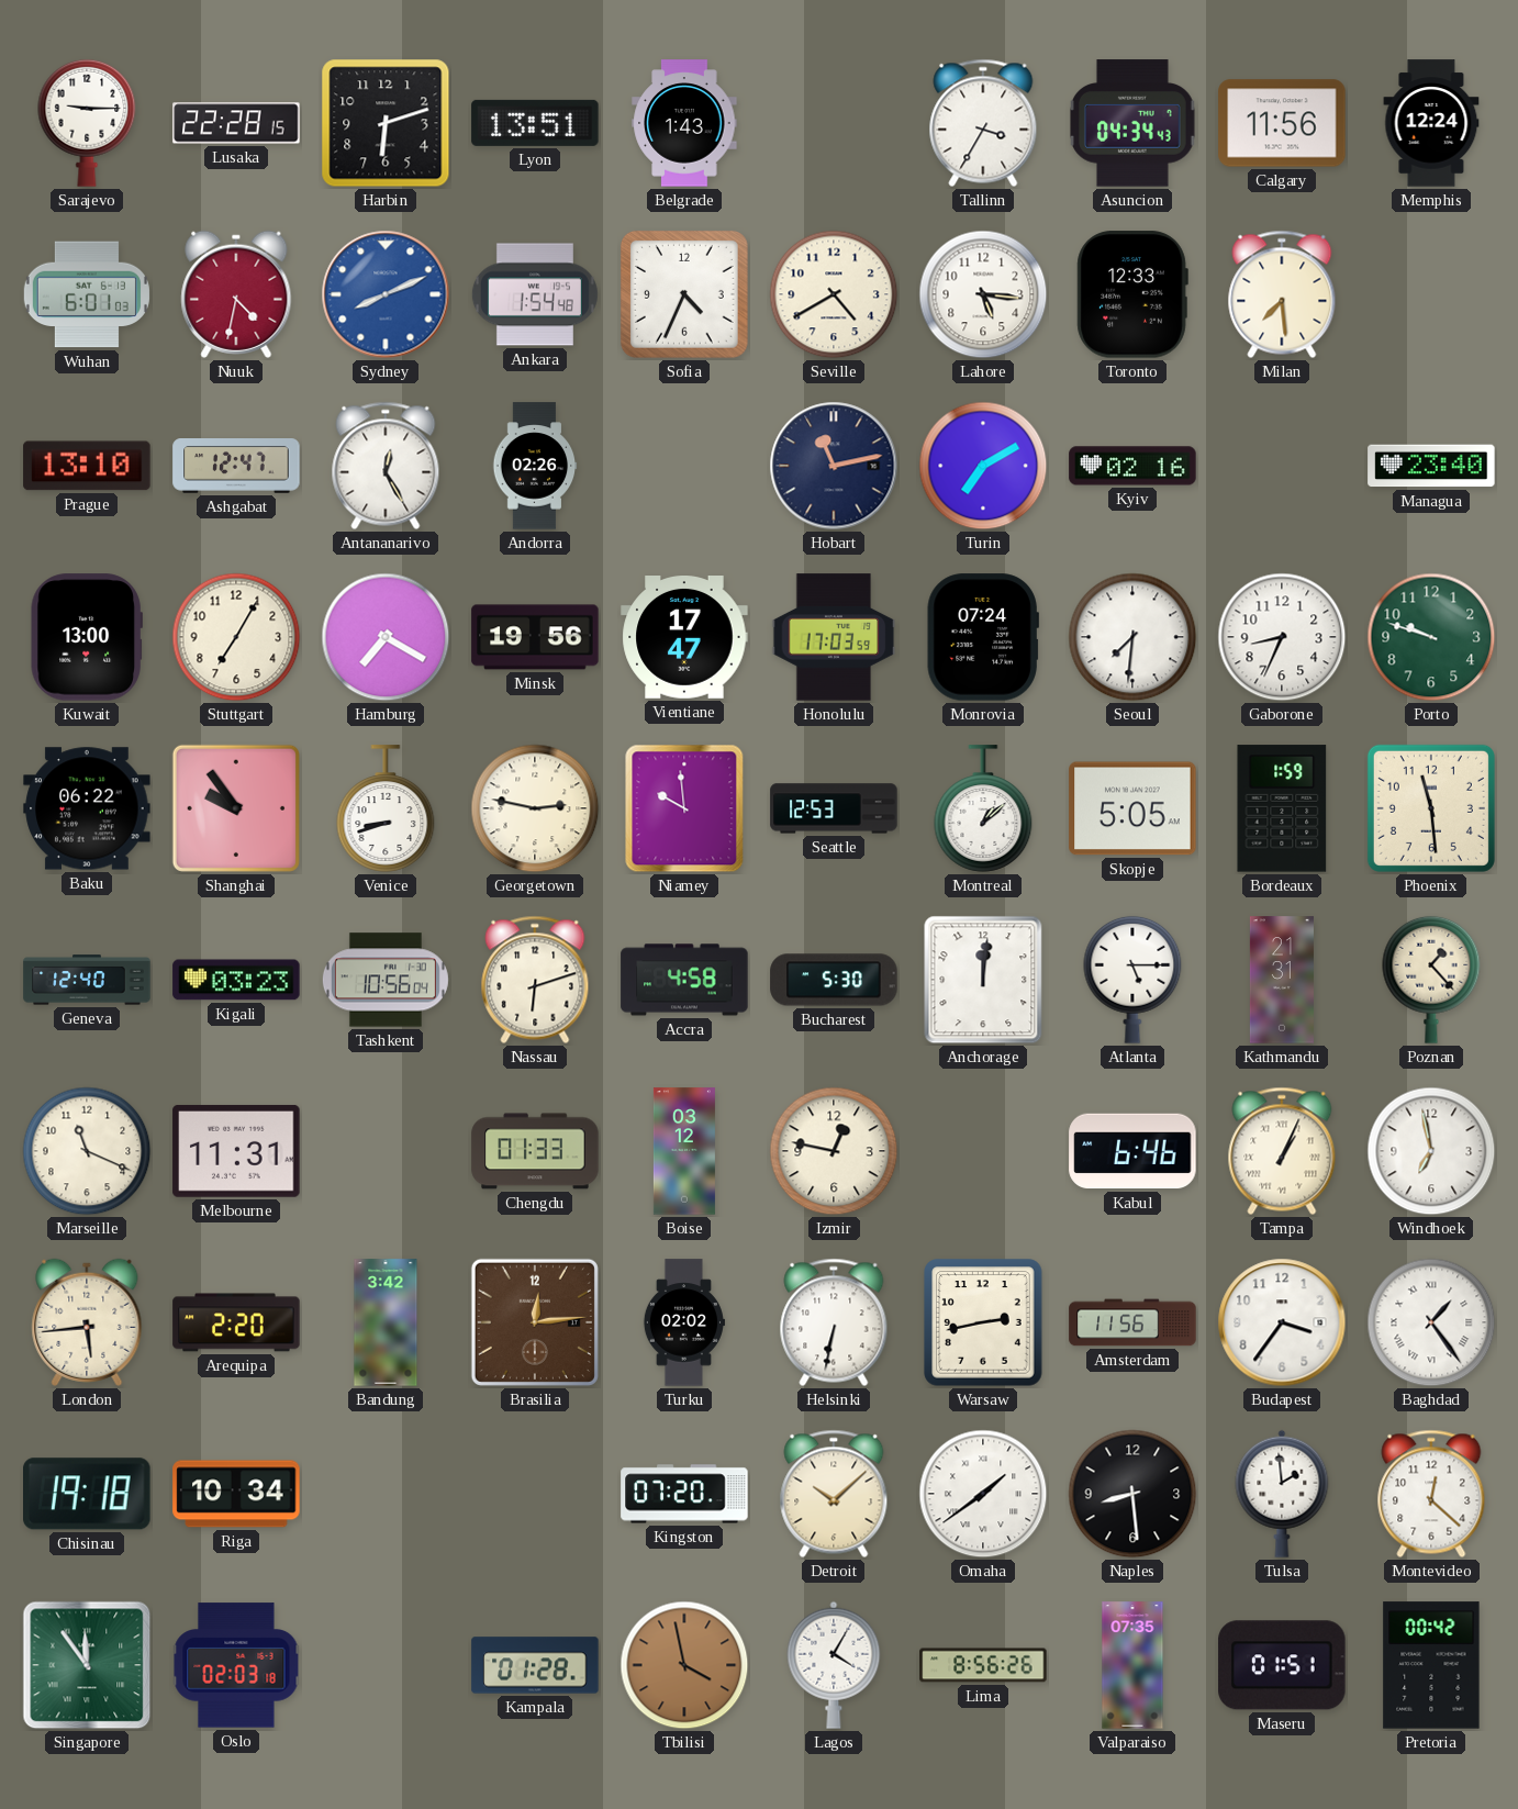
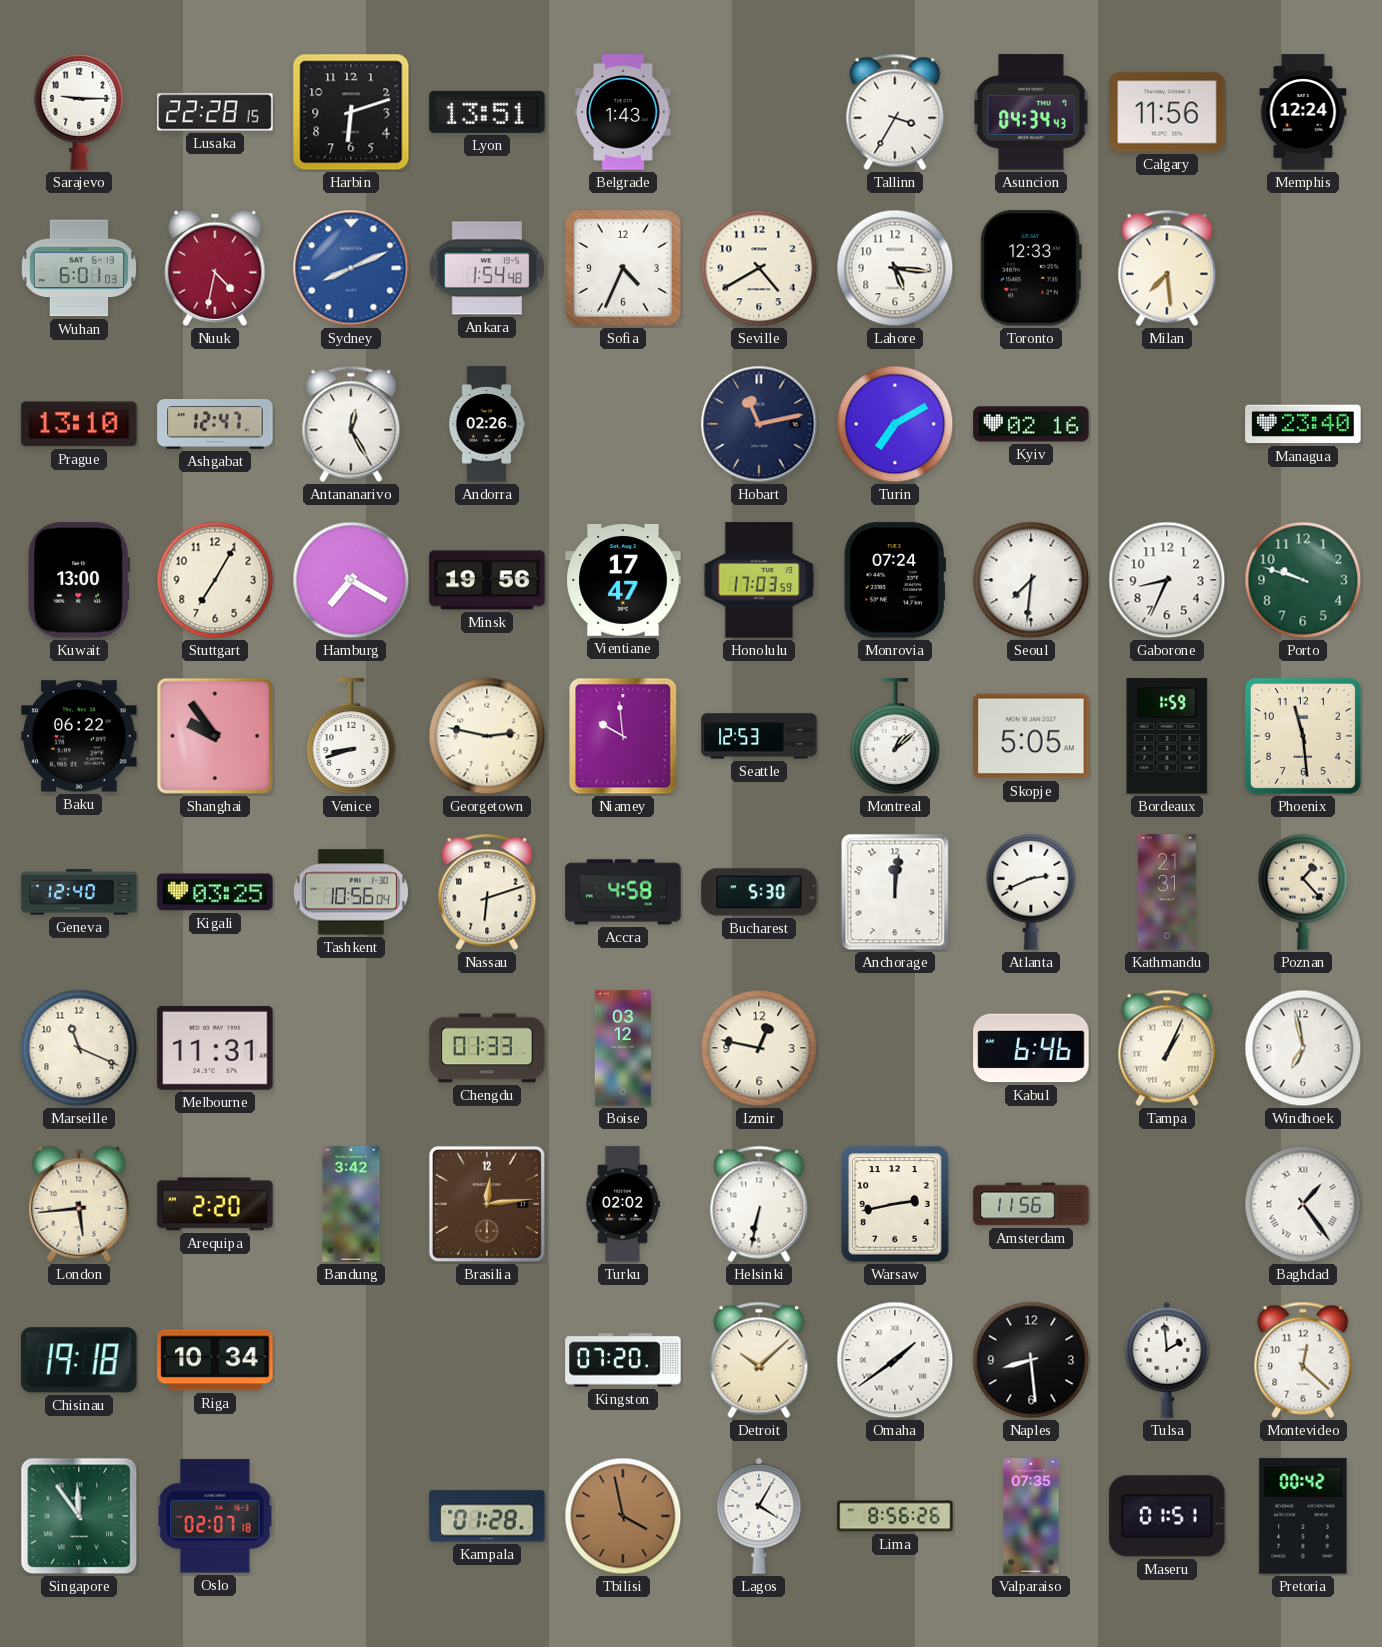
Kigali: 03:23 -> 03:25
Atlanta: 5:15 -> 2:41
Budapest: 3:36 -> none
Oslo: 02:03 -> 02:07
